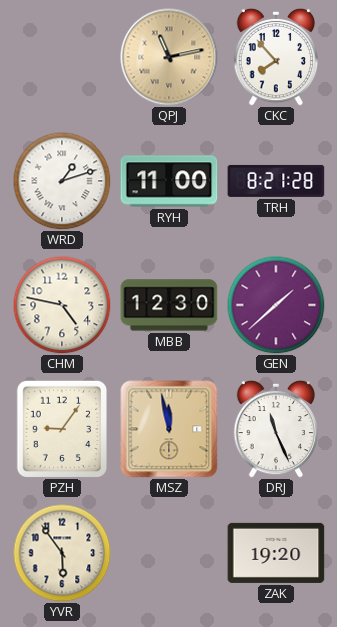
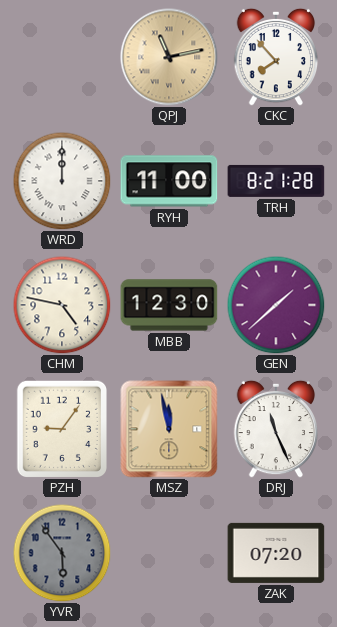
WRD: 1:12 -> 12:00
YVR dial: cream -> grey
ZAK: 19:20 -> 07:20
